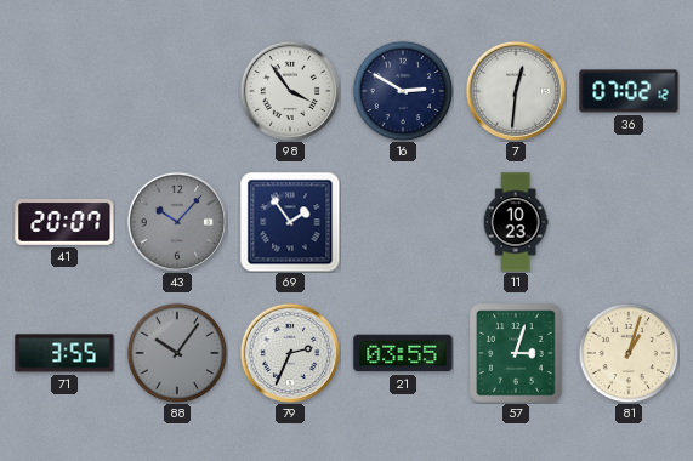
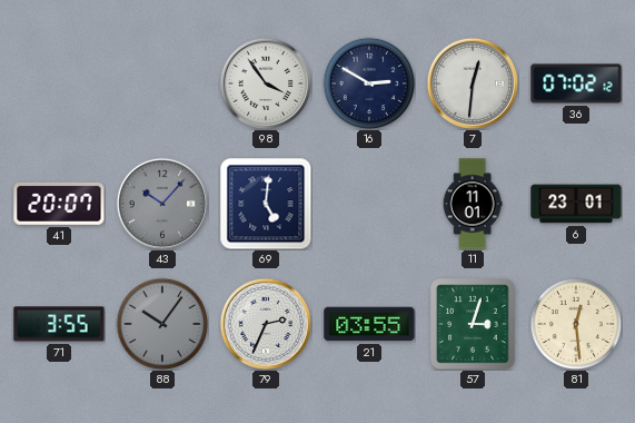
69: 1:54 -> 5:01
11: 10:23 -> 11:01
6: none -> 23:01
81: 1:03 -> 12:29
